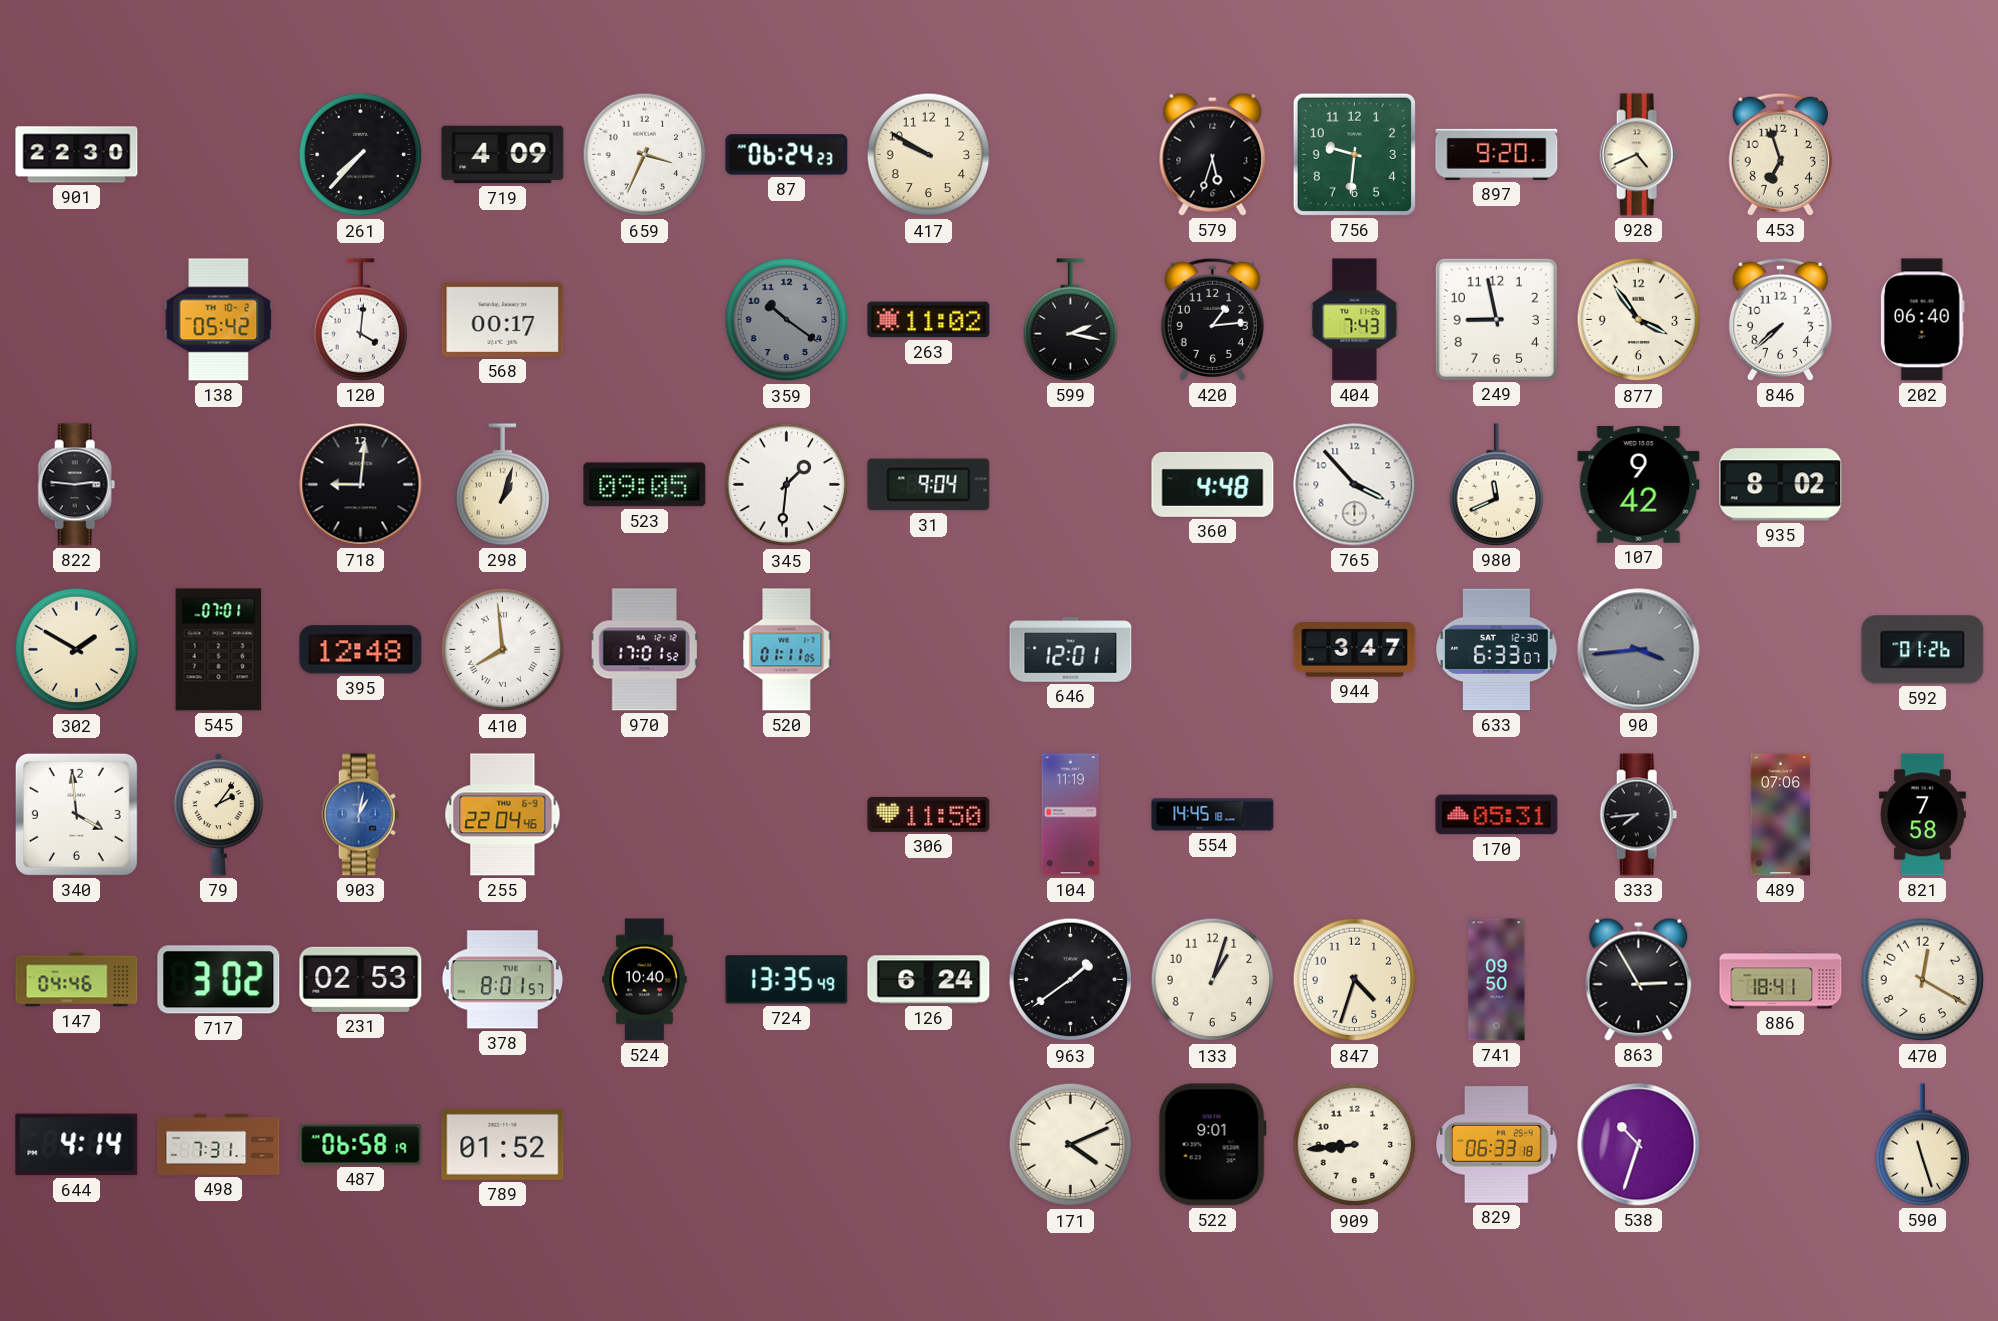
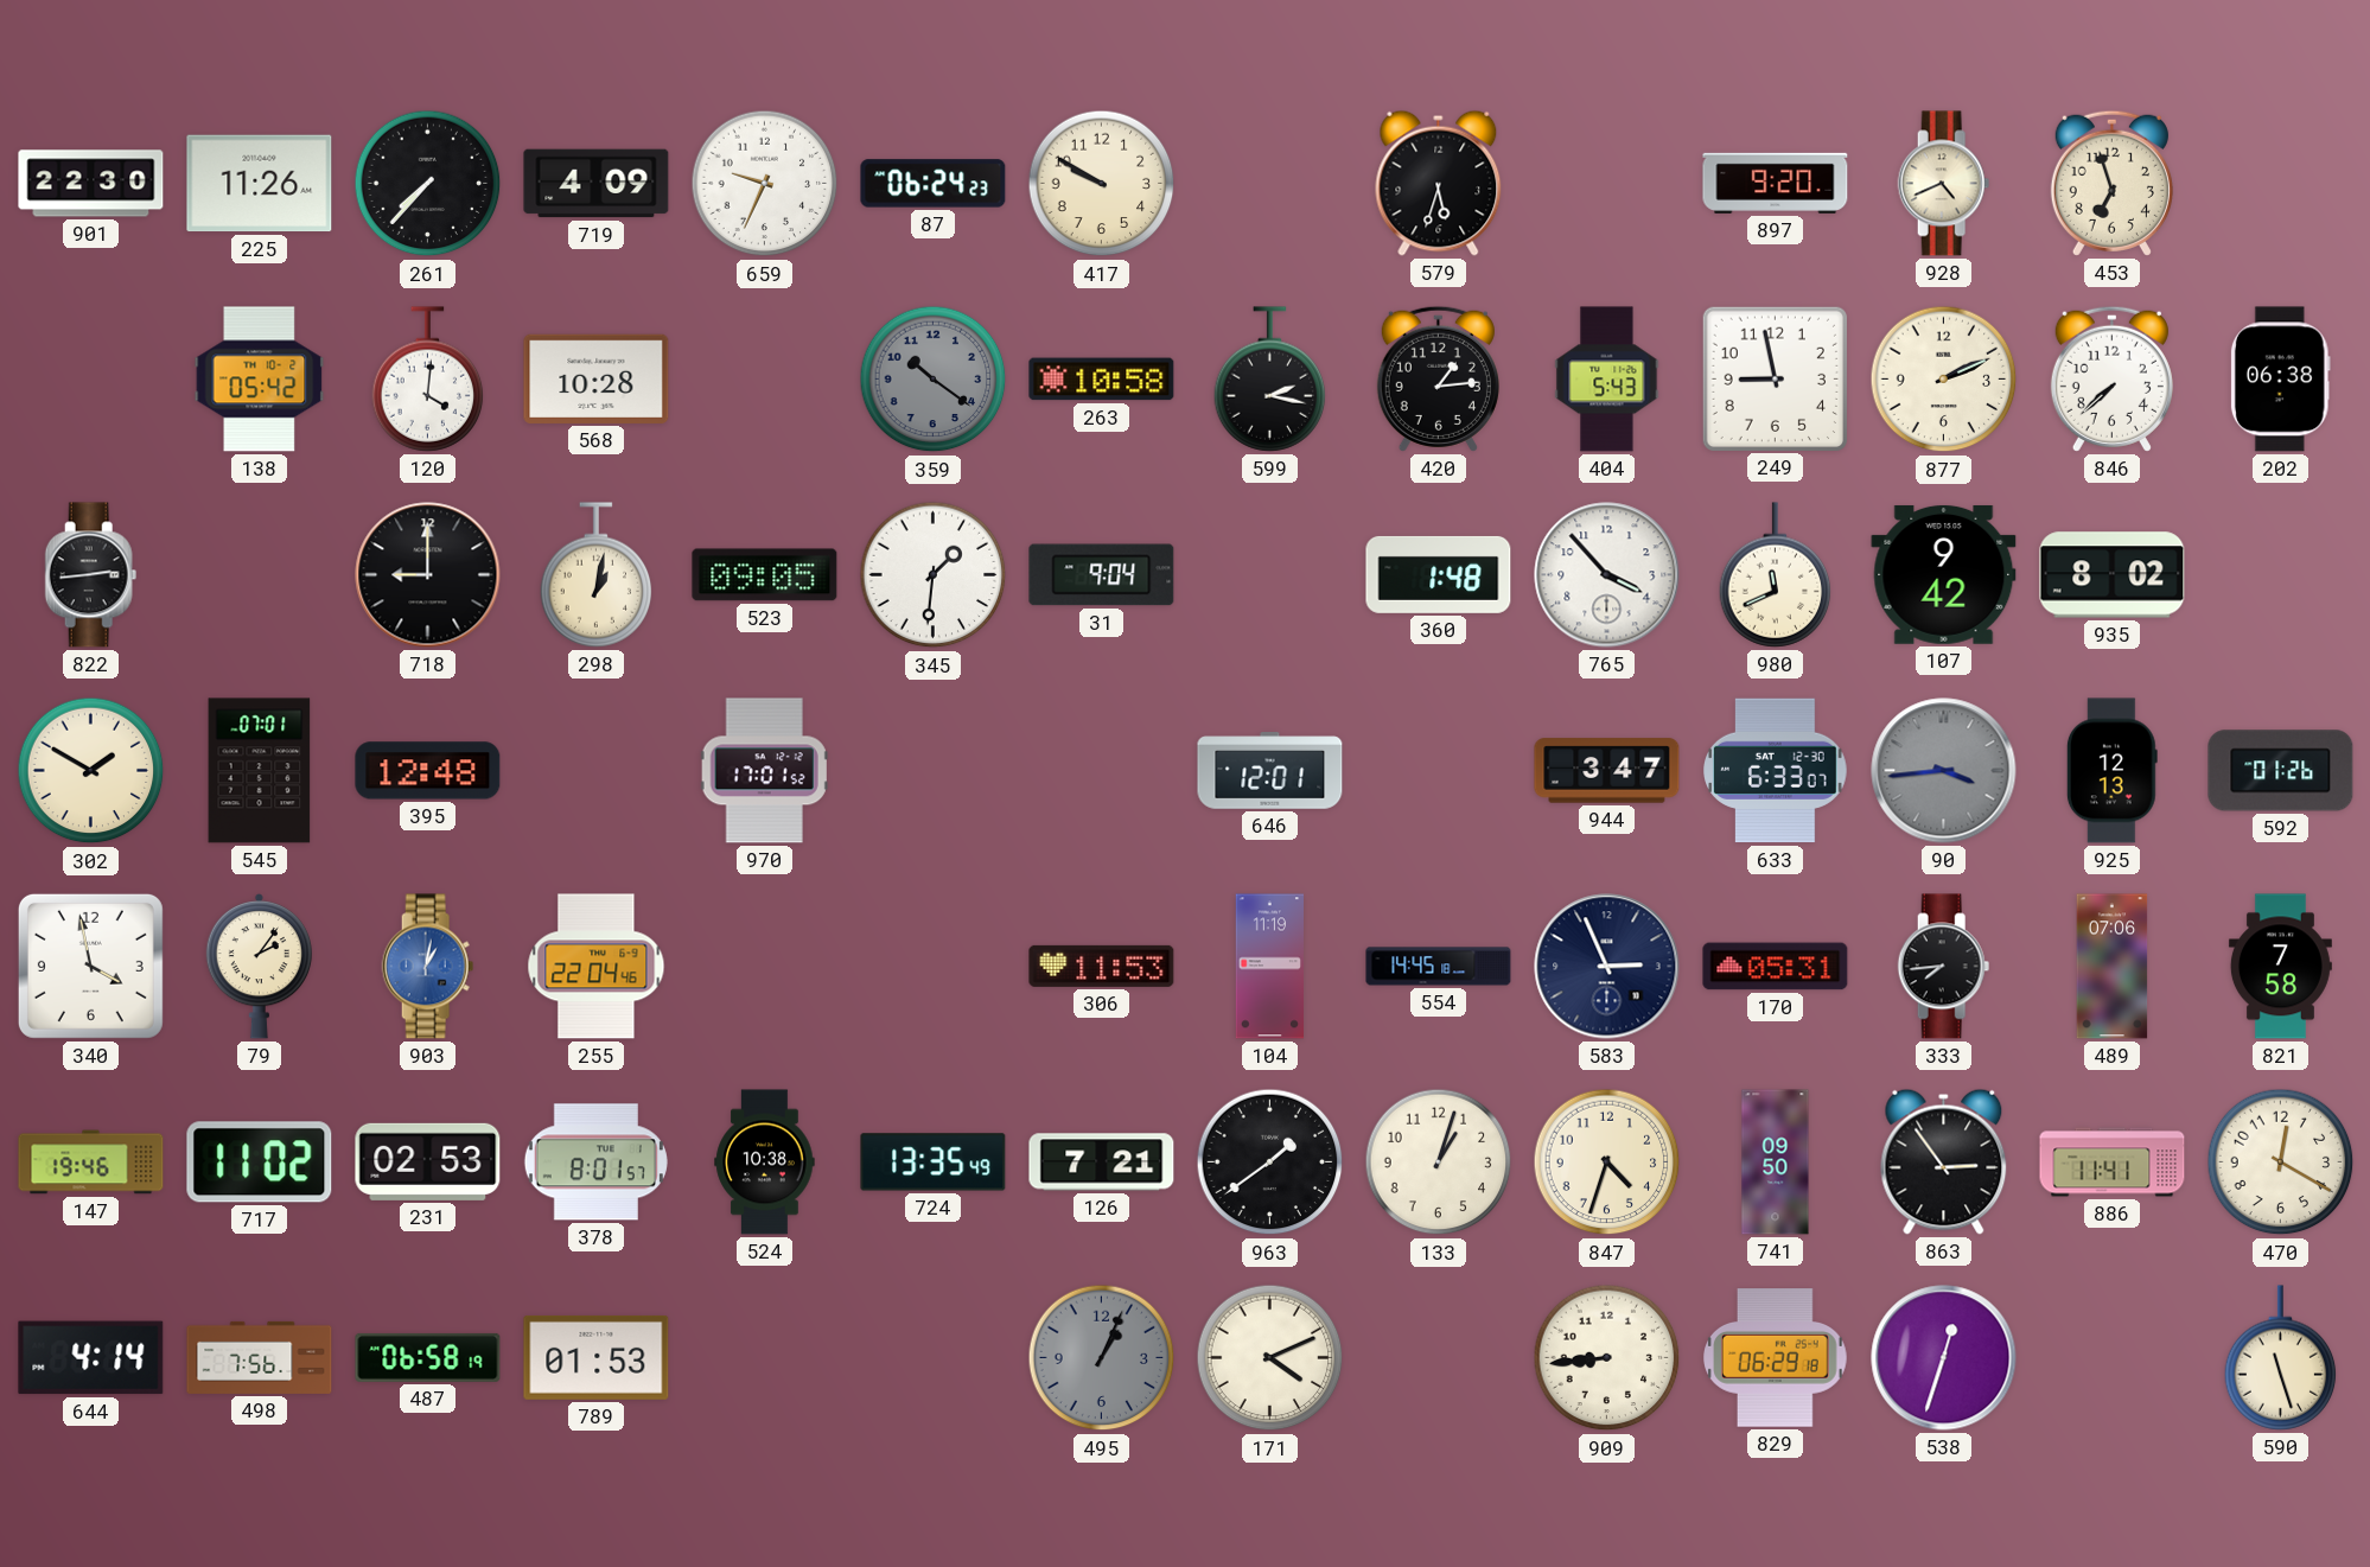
225: none -> 11:26
659: 3:34 -> 9:34
756: 9:31 -> none
568: 00:17 -> 10:28
263: 11:02 -> 10:58
404: 7:43 -> 5:43
877: 3:54 -> 2:11
202: 06:40 -> 06:38
822: 2:46 -> 2:44
718: 9:01 -> 9:00
298: 1:03 -> 1:02
360: 4:48 -> 1:48
410: 7:59 -> none
520: 01:11 -> none
925: none -> 12:13
340: 3:59 -> 3:58
306: 11:50 -> 11:53
583: none -> 2:56
147: 04:46 -> 19:46
717: 3:02 -> 11:02
524: 10:40 -> 10:38
126: 6:24 -> 7:21
863: 2:55 -> 2:54
886: 18:41 -> 11:41
498: 7:31 -> 7:56
789: 01:52 -> 01:53
495: none -> 1:04
522: 9:01 -> none
829: 06:33 -> 06:29
538: 10:33 -> 12:33
